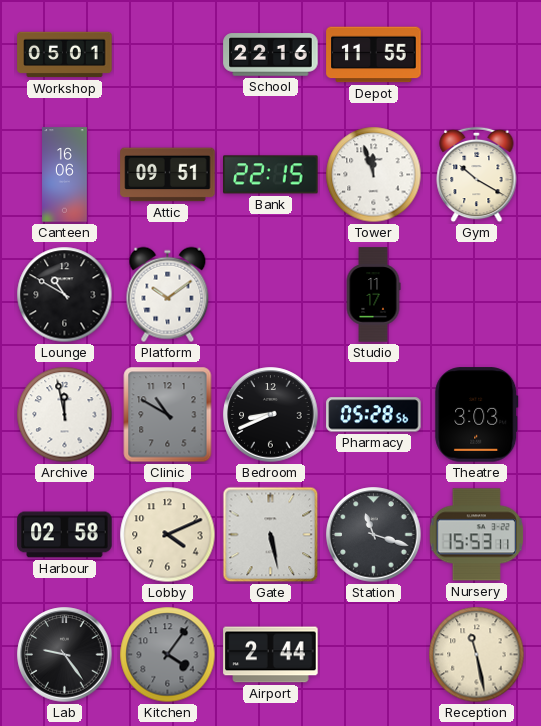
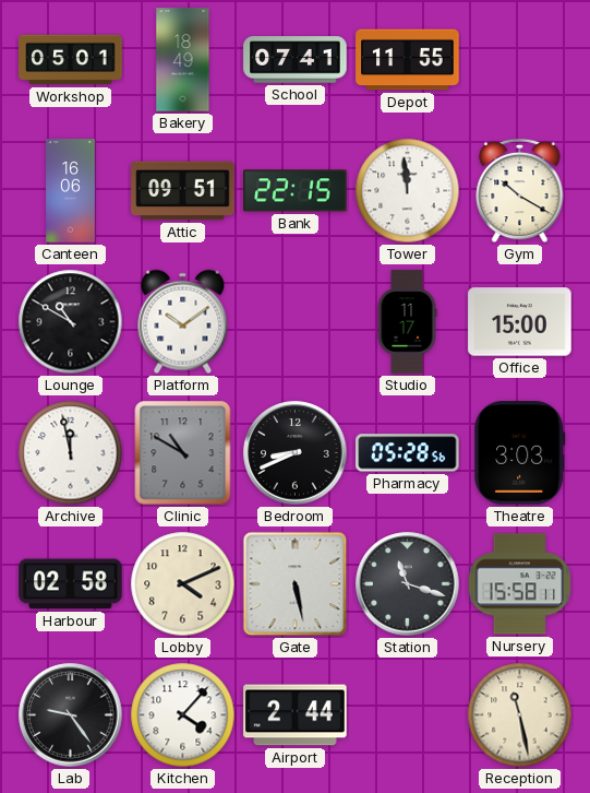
Bakery: none -> 18:49
School: 22:16 -> 07:41
Tower: 11:57 -> 11:59
Office: none -> 15:00
Nursery: 15:53 -> 15:58
Kitchen: 4:06 -> 4:07
Kitchen dial: grey -> white
